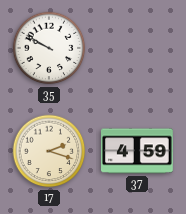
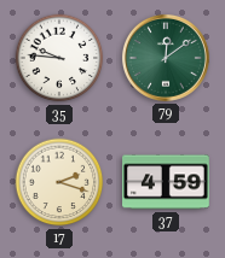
35: 9:50 -> 9:46
79: none -> 12:09
